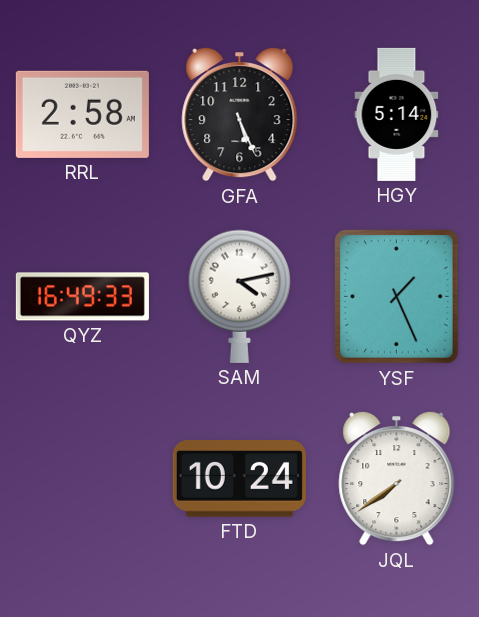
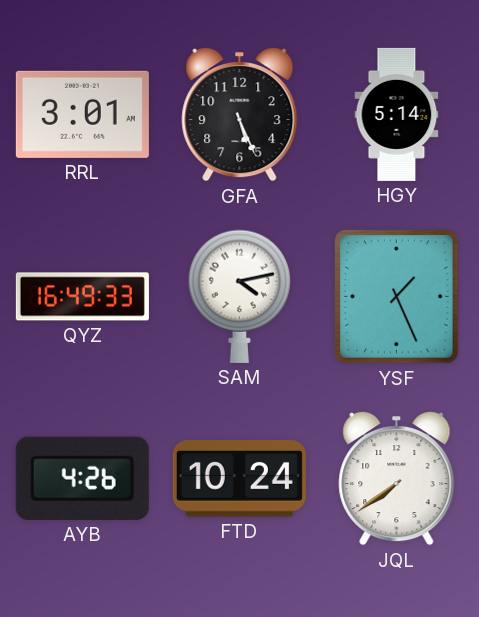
RRL: 2:58 -> 3:01
AYB: none -> 4:26
